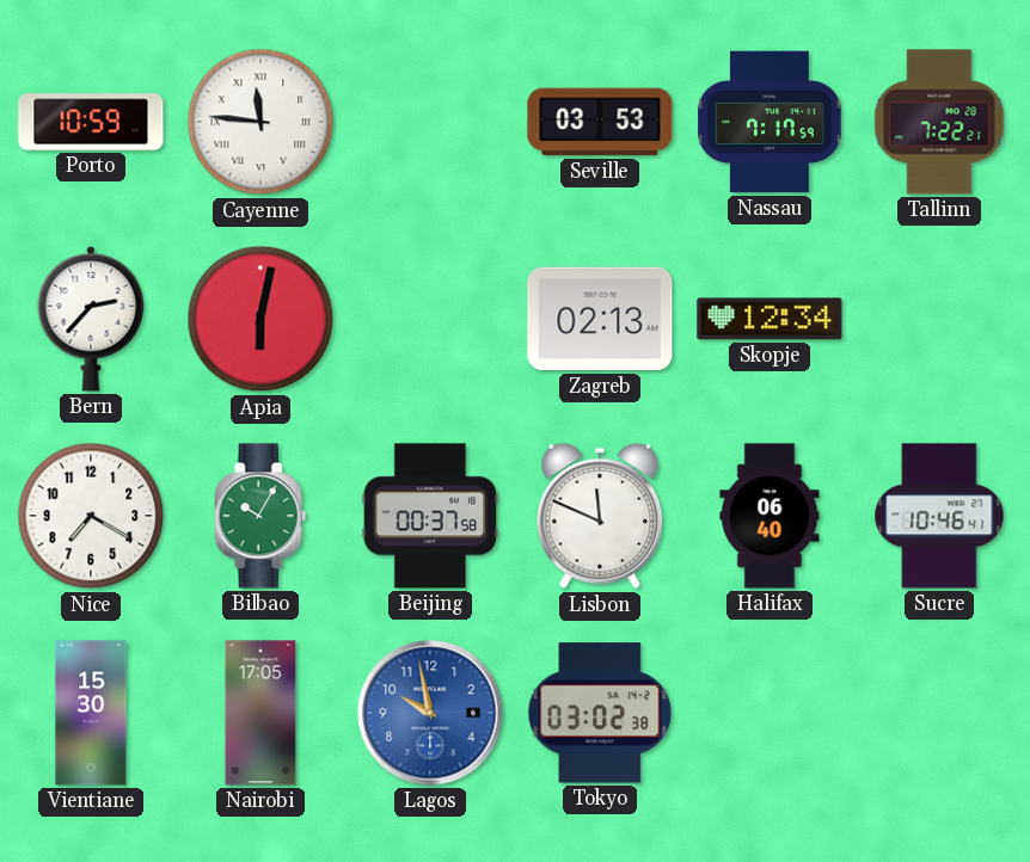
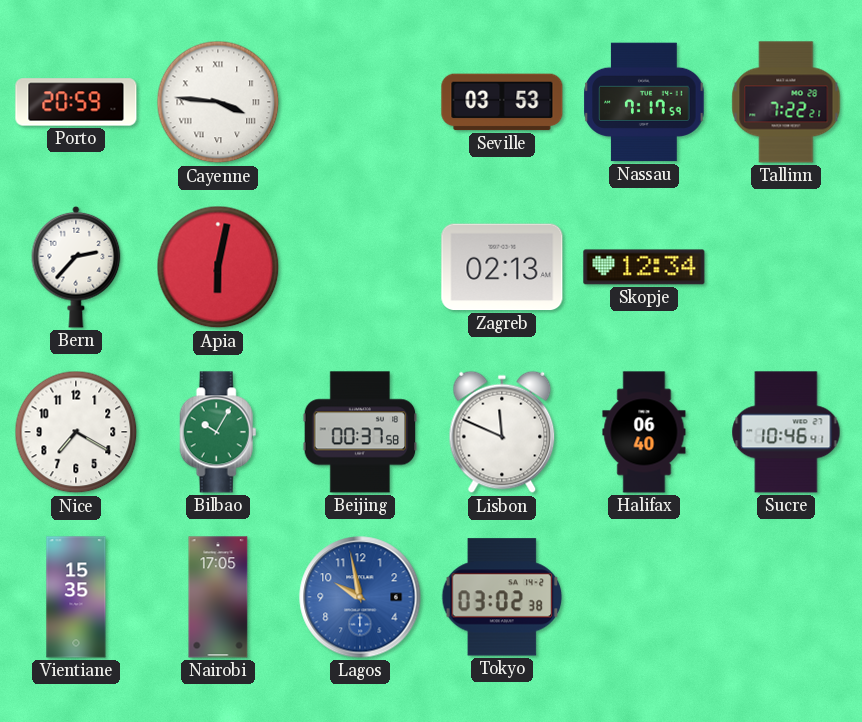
Porto: 10:59 -> 20:59
Cayenne: 11:46 -> 3:46
Vientiane: 15:30 -> 15:35
